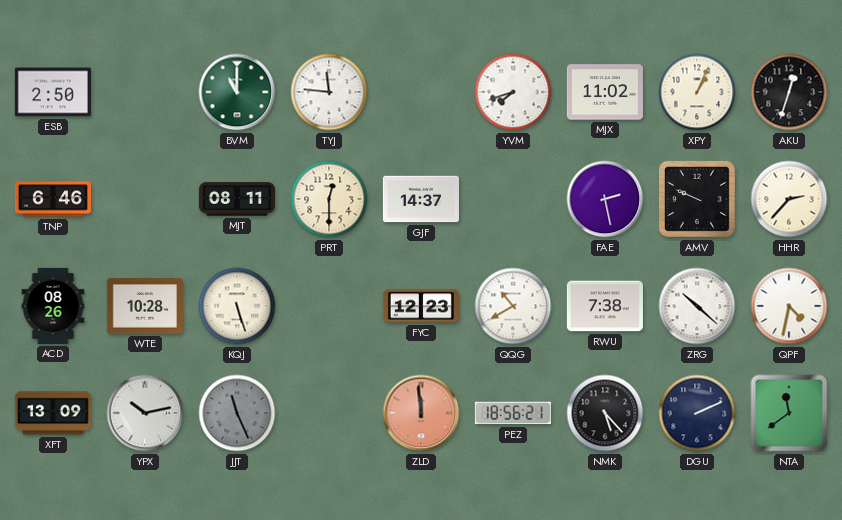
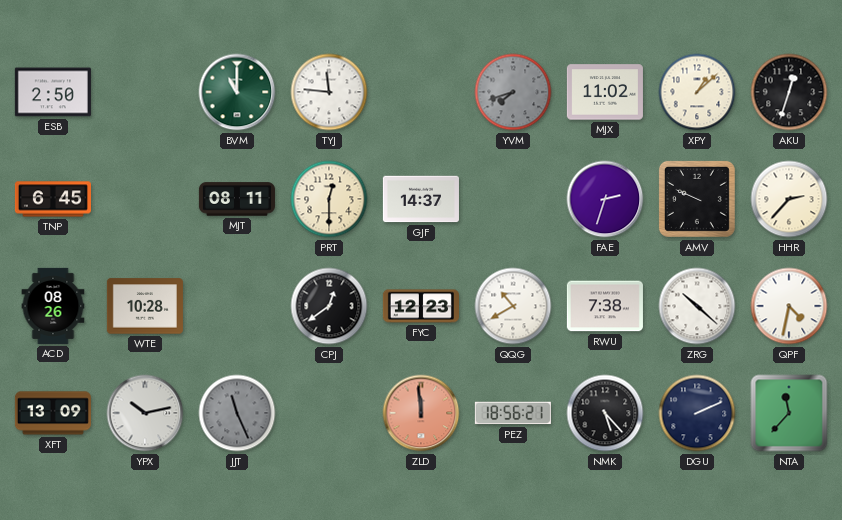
YVM dial: white -> grey
XPY: 1:04 -> 1:08
TNP: 6:46 -> 6:45
FAE: 2:28 -> 2:33
KQJ: 5:27 -> none
CPJ: none -> 12:39
NTA: 11:39 -> 11:37
